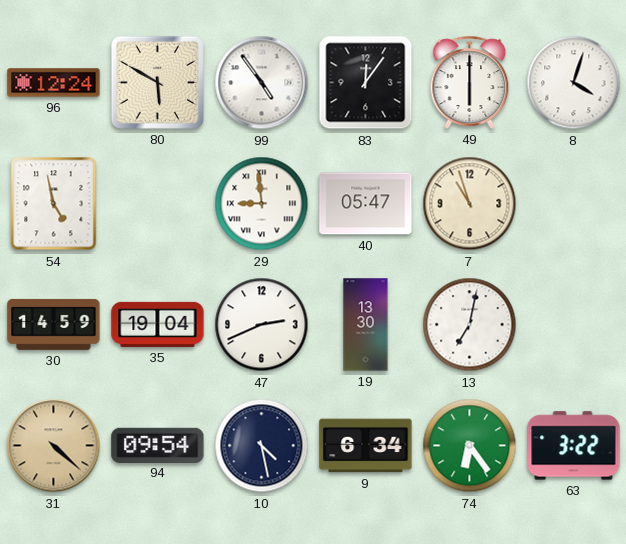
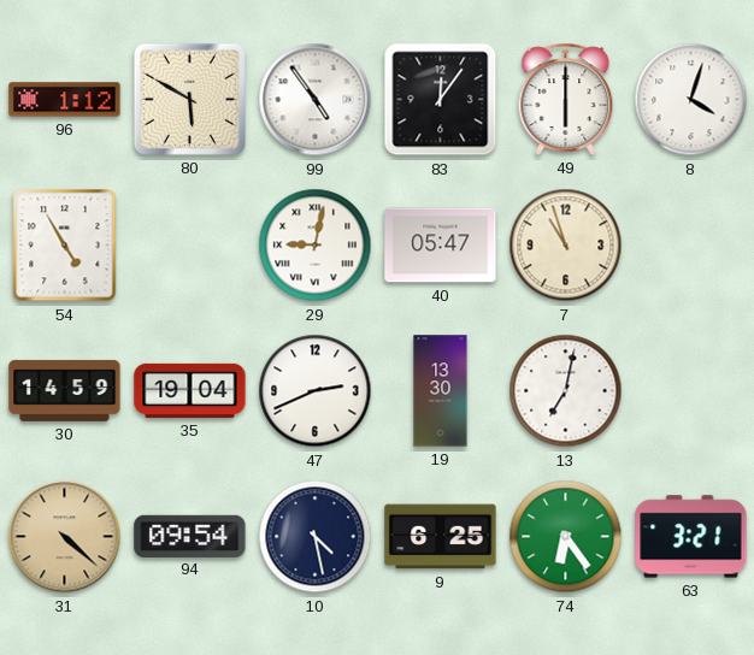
96: 12:24 -> 1:12
54: 4:58 -> 4:55
29: 8:59 -> 9:02
9: 6:34 -> 6:25
63: 3:22 -> 3:21
